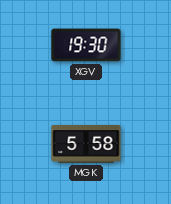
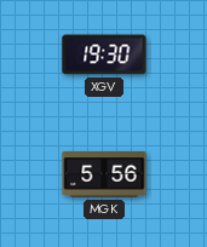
MGK: 5:58 -> 5:56
